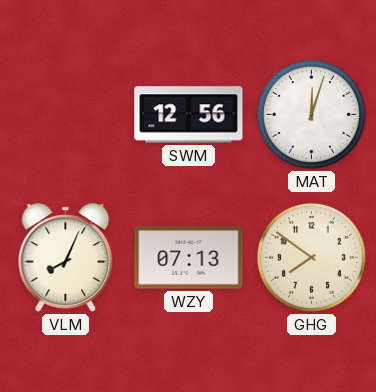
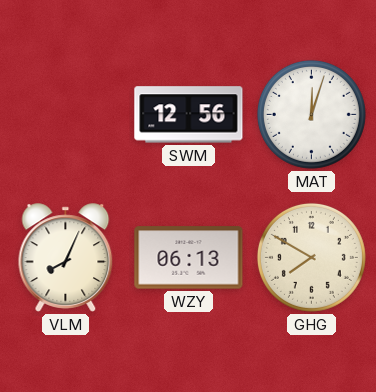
WZY: 07:13 -> 06:13
GHG: 7:51 -> 7:50
